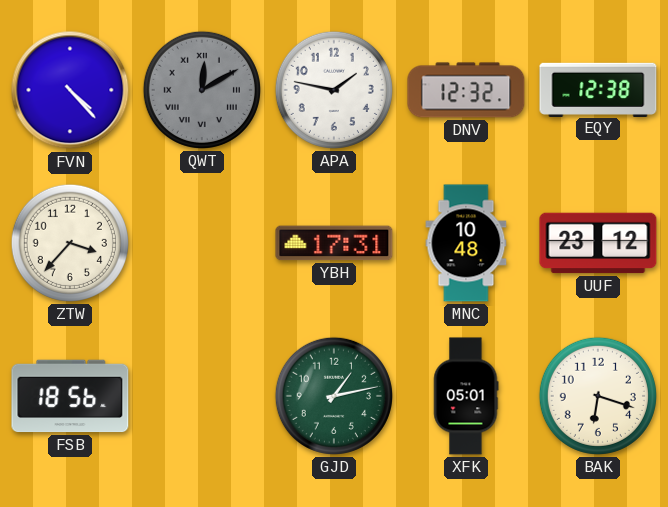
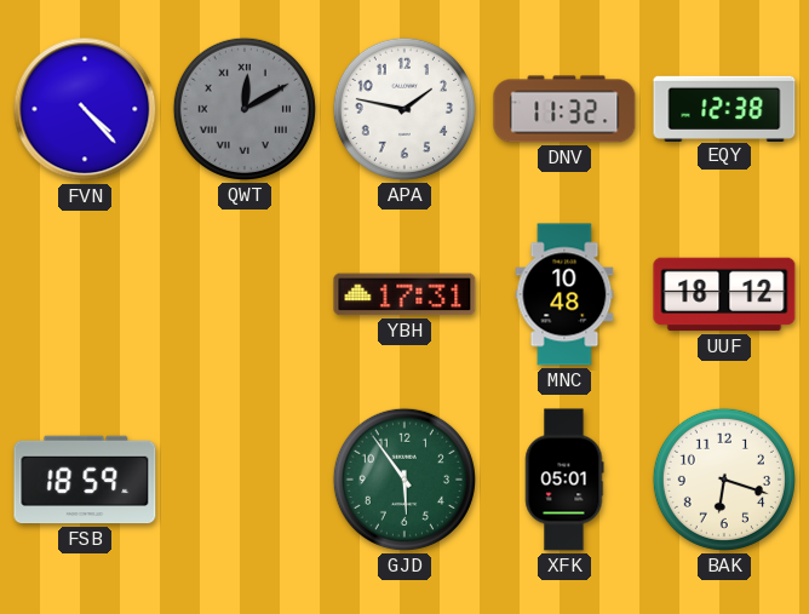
DNV: 12:32 -> 11:32
ZTW: 3:37 -> none
UUF: 23:12 -> 18:12
FSB: 18:56 -> 18:59
GJD: 1:13 -> 5:54
